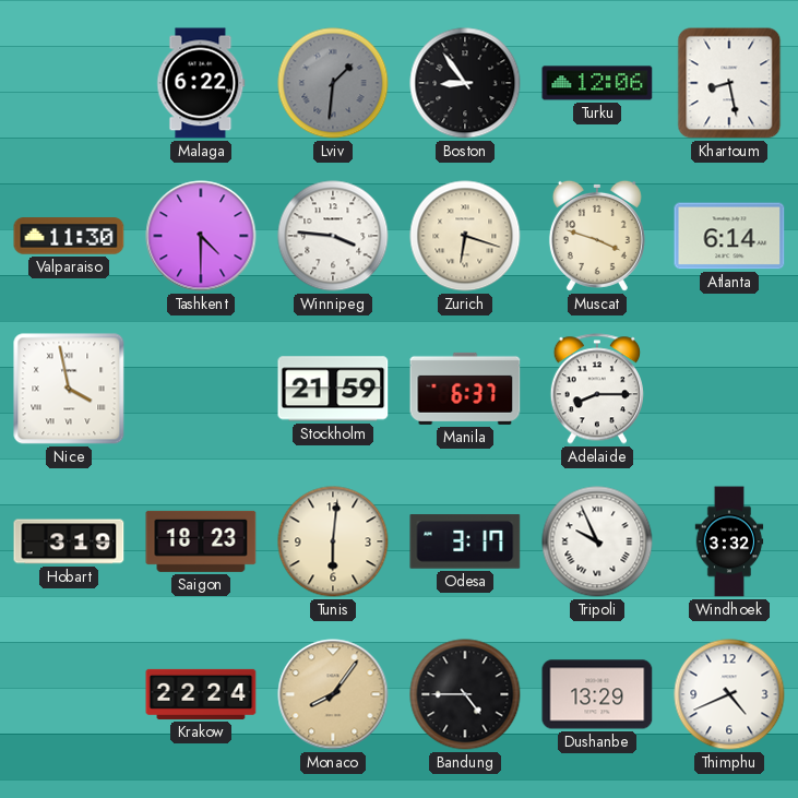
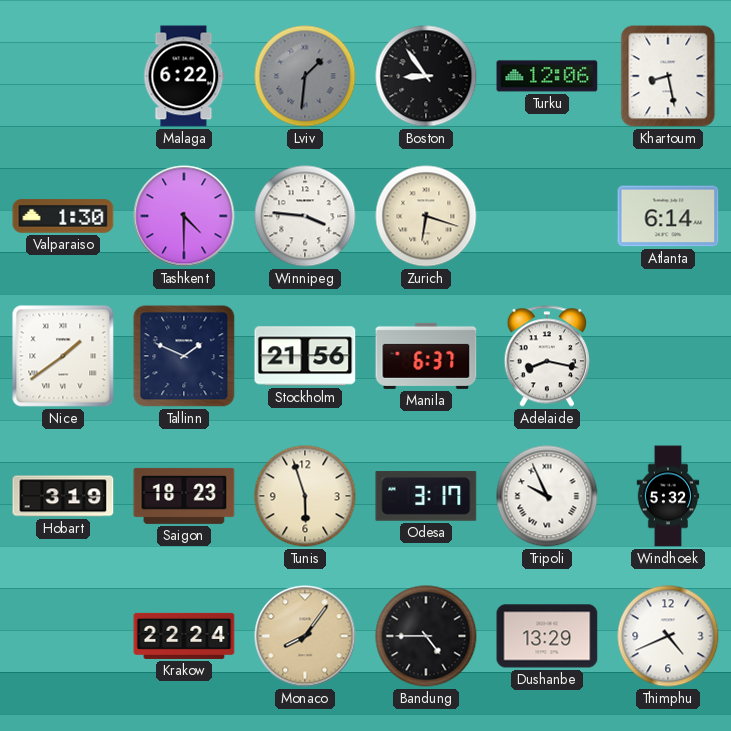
Valparaiso: 11:30 -> 1:30
Muscat: 3:48 -> none
Nice: 3:58 -> 1:39
Tallinn: none -> 1:49
Stockholm: 21:59 -> 21:56
Adelaide: 8:15 -> 8:17
Tunis: 6:01 -> 5:57
Windhoek: 3:32 -> 5:32
